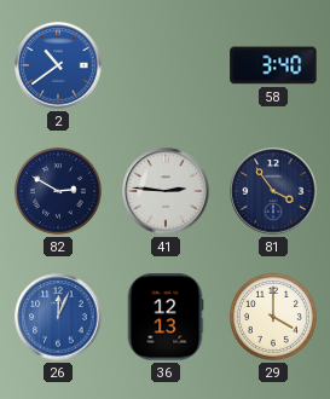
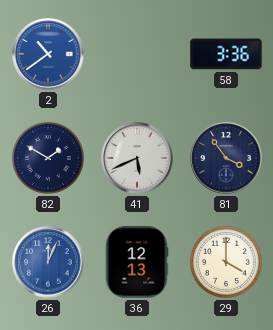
58: 3:40 -> 3:36
82: 2:50 -> 1:50
41: 2:46 -> 5:41
